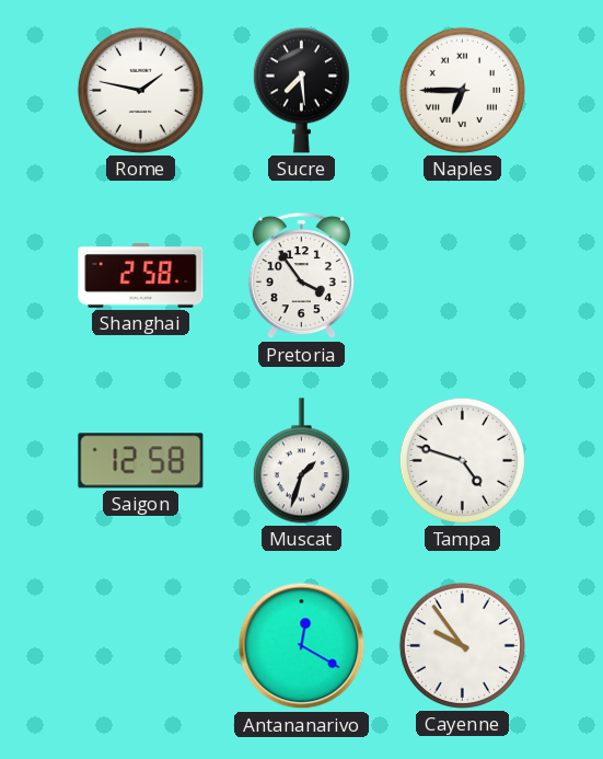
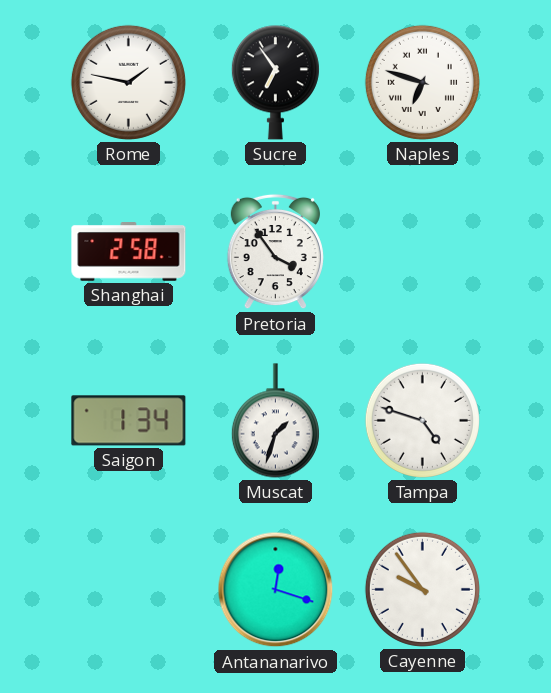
Sucre: 7:29 -> 6:54
Naples: 6:45 -> 6:48
Saigon: 12:58 -> 1:34
Antananarivo: 12:20 -> 12:18
